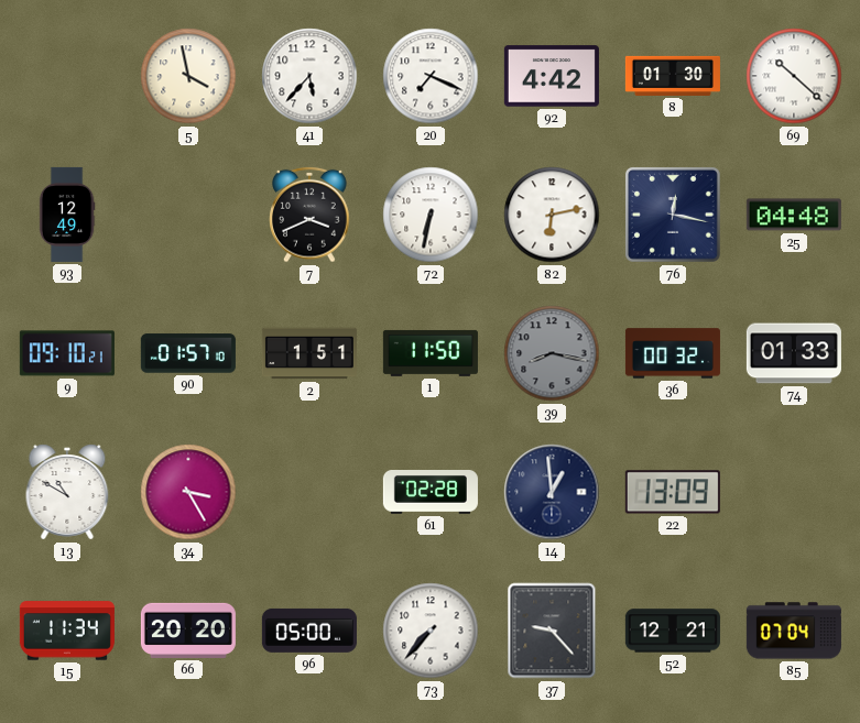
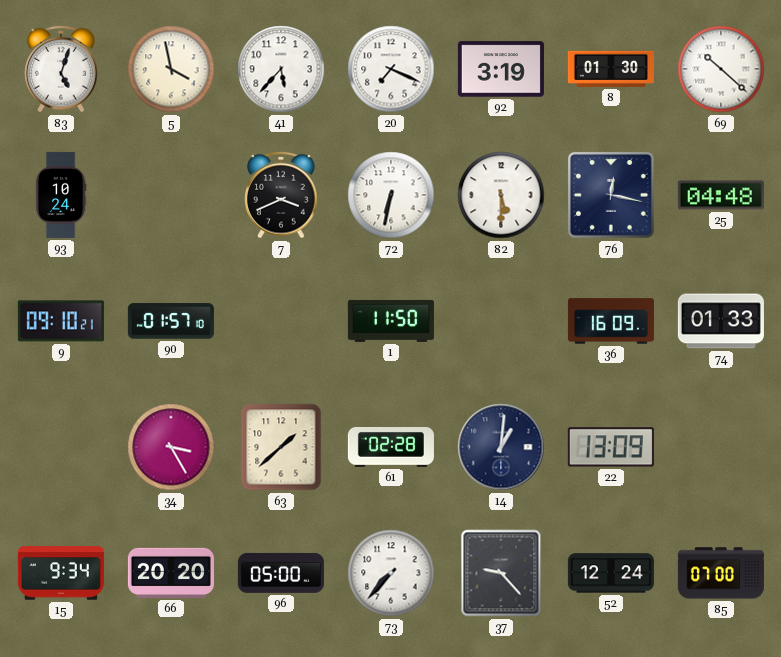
83: none -> 5:03
92: 4:42 -> 3:19
93: 12:49 -> 10:24
82: 6:13 -> 5:30
2: 1:51 -> none
39: 8:17 -> none
36: 00:32 -> 16:09
13: 10:50 -> none
63: none -> 1:38
14: 12:59 -> 1:01
15: 11:34 -> 9:34
52: 12:21 -> 12:24
85: 07:04 -> 07:00
